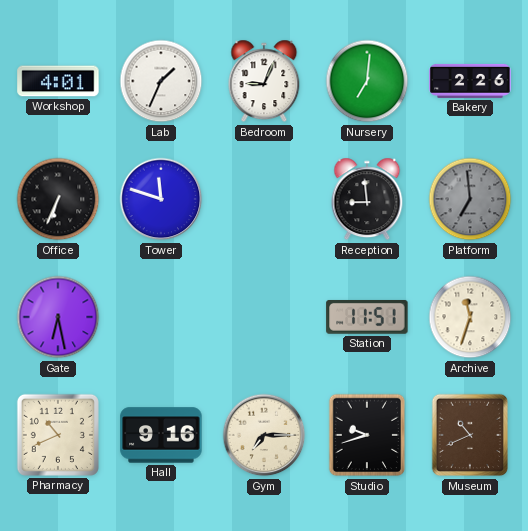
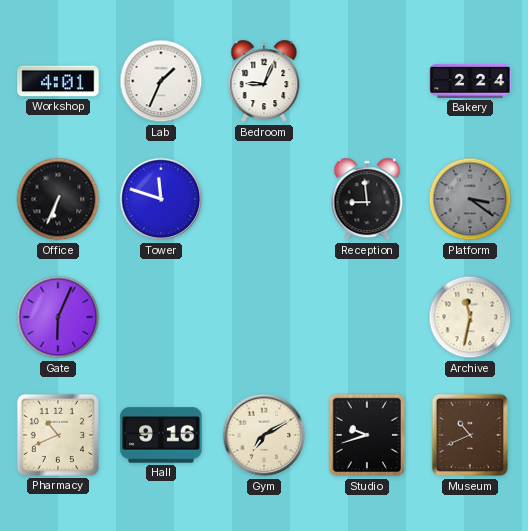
Nursery: 7:01 -> none
Bakery: 2:26 -> 2:24
Platform: 6:59 -> 3:21
Gate: 6:28 -> 6:04
Station: 11:51 -> none
Archive: 11:33 -> 11:32
Gym: 7:15 -> 7:10
